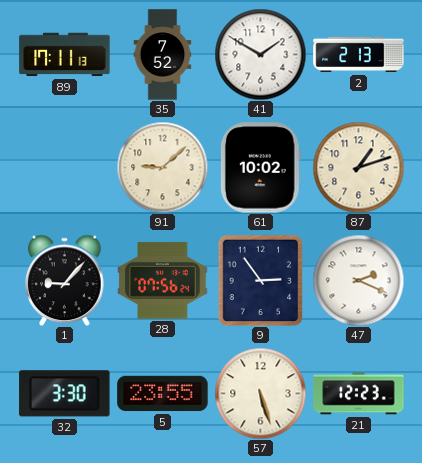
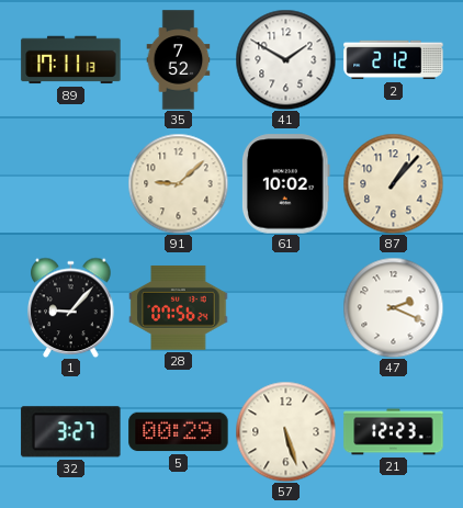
2: 2:13 -> 2:12
87: 1:12 -> 1:07
9: 2:54 -> none
32: 3:30 -> 3:27
5: 23:55 -> 00:29
